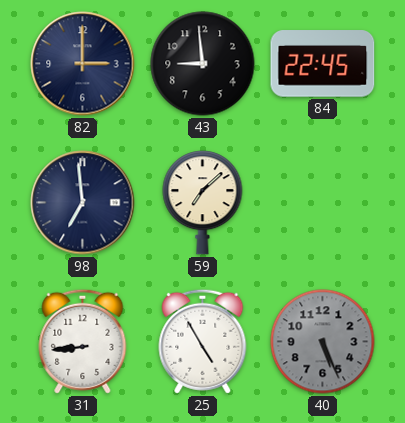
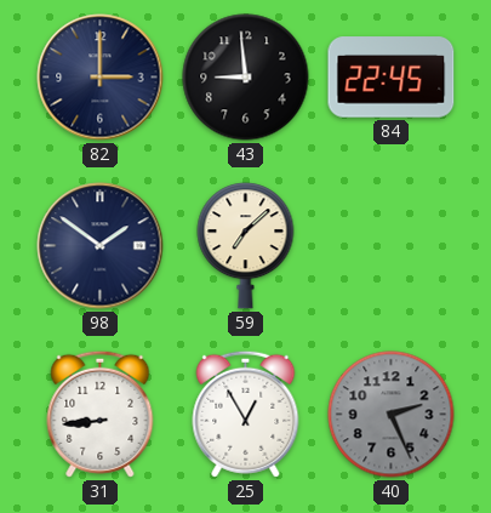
98: 6:59 -> 1:51
25: 4:55 -> 12:55
40: 5:26 -> 2:26
